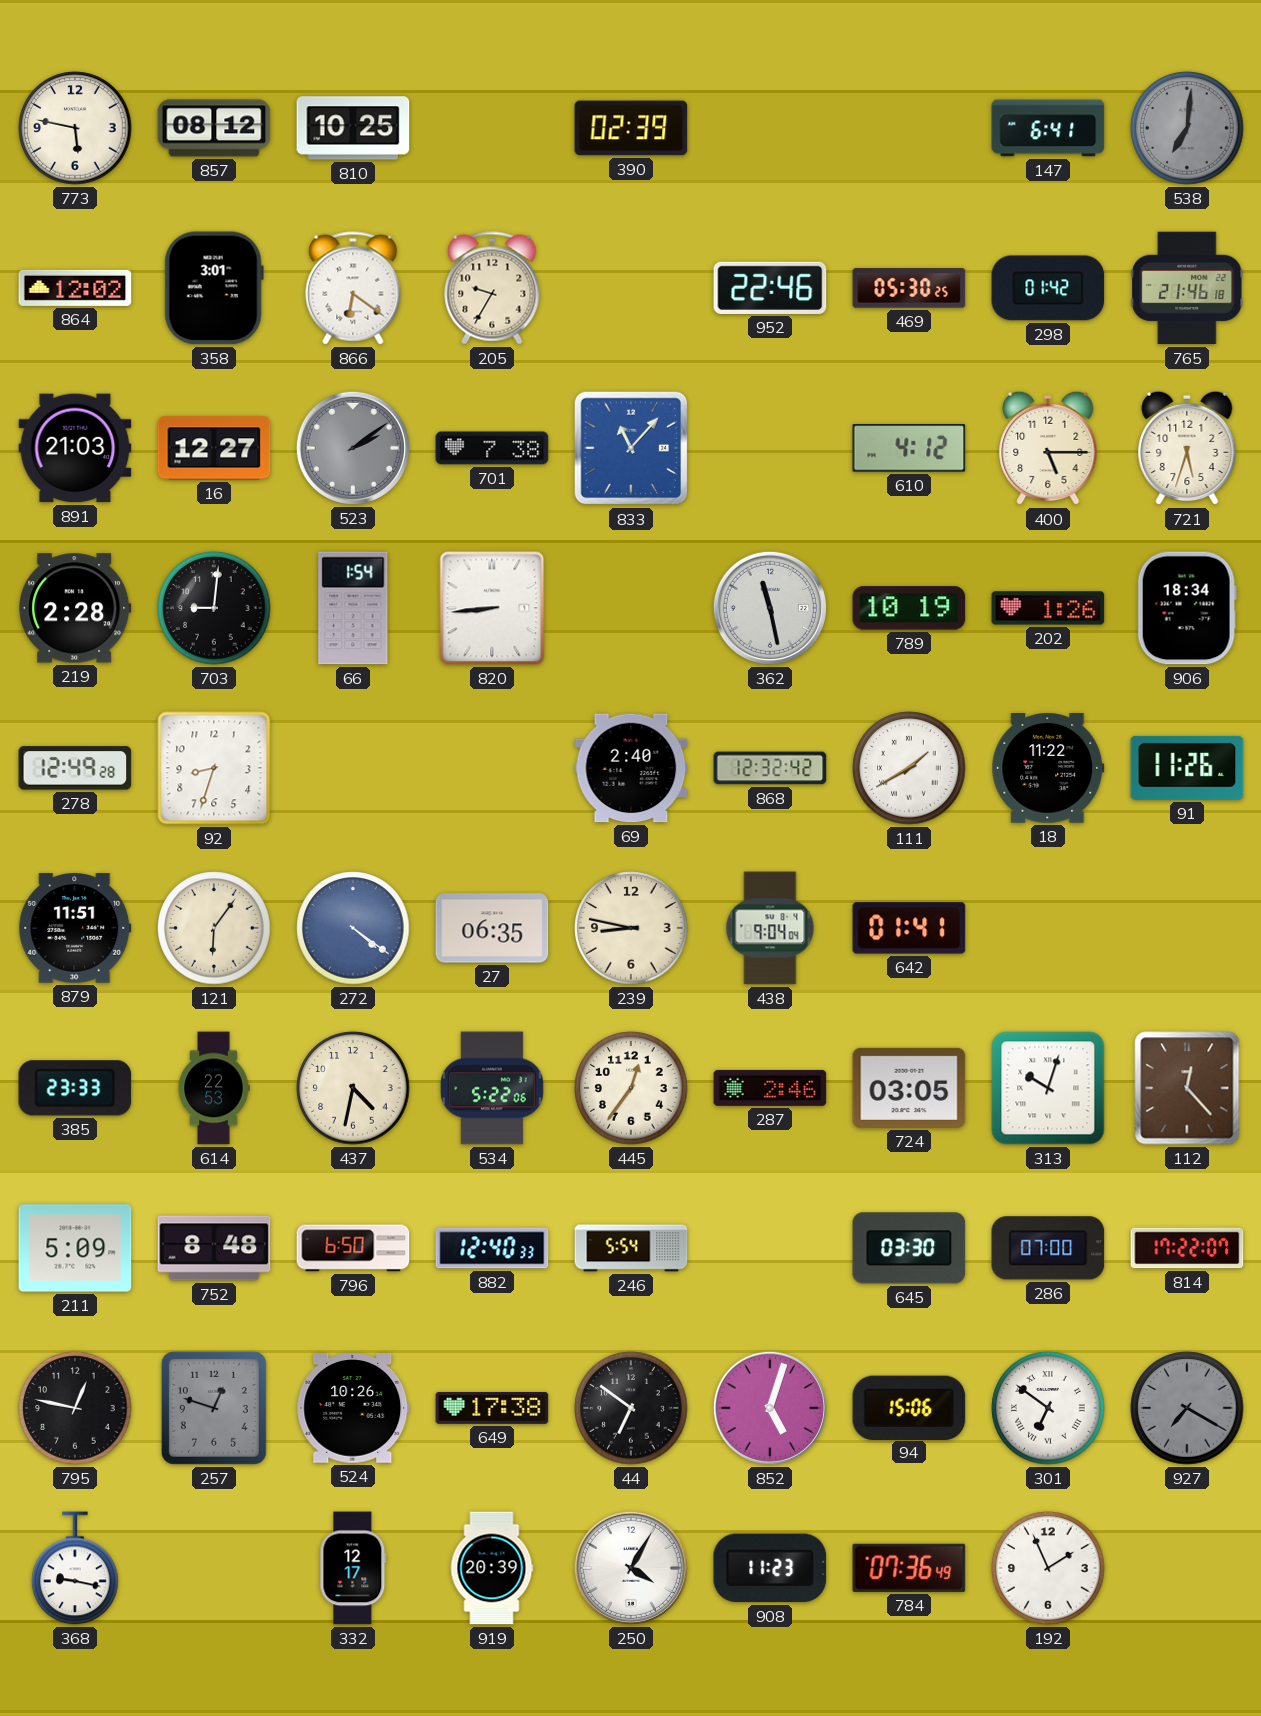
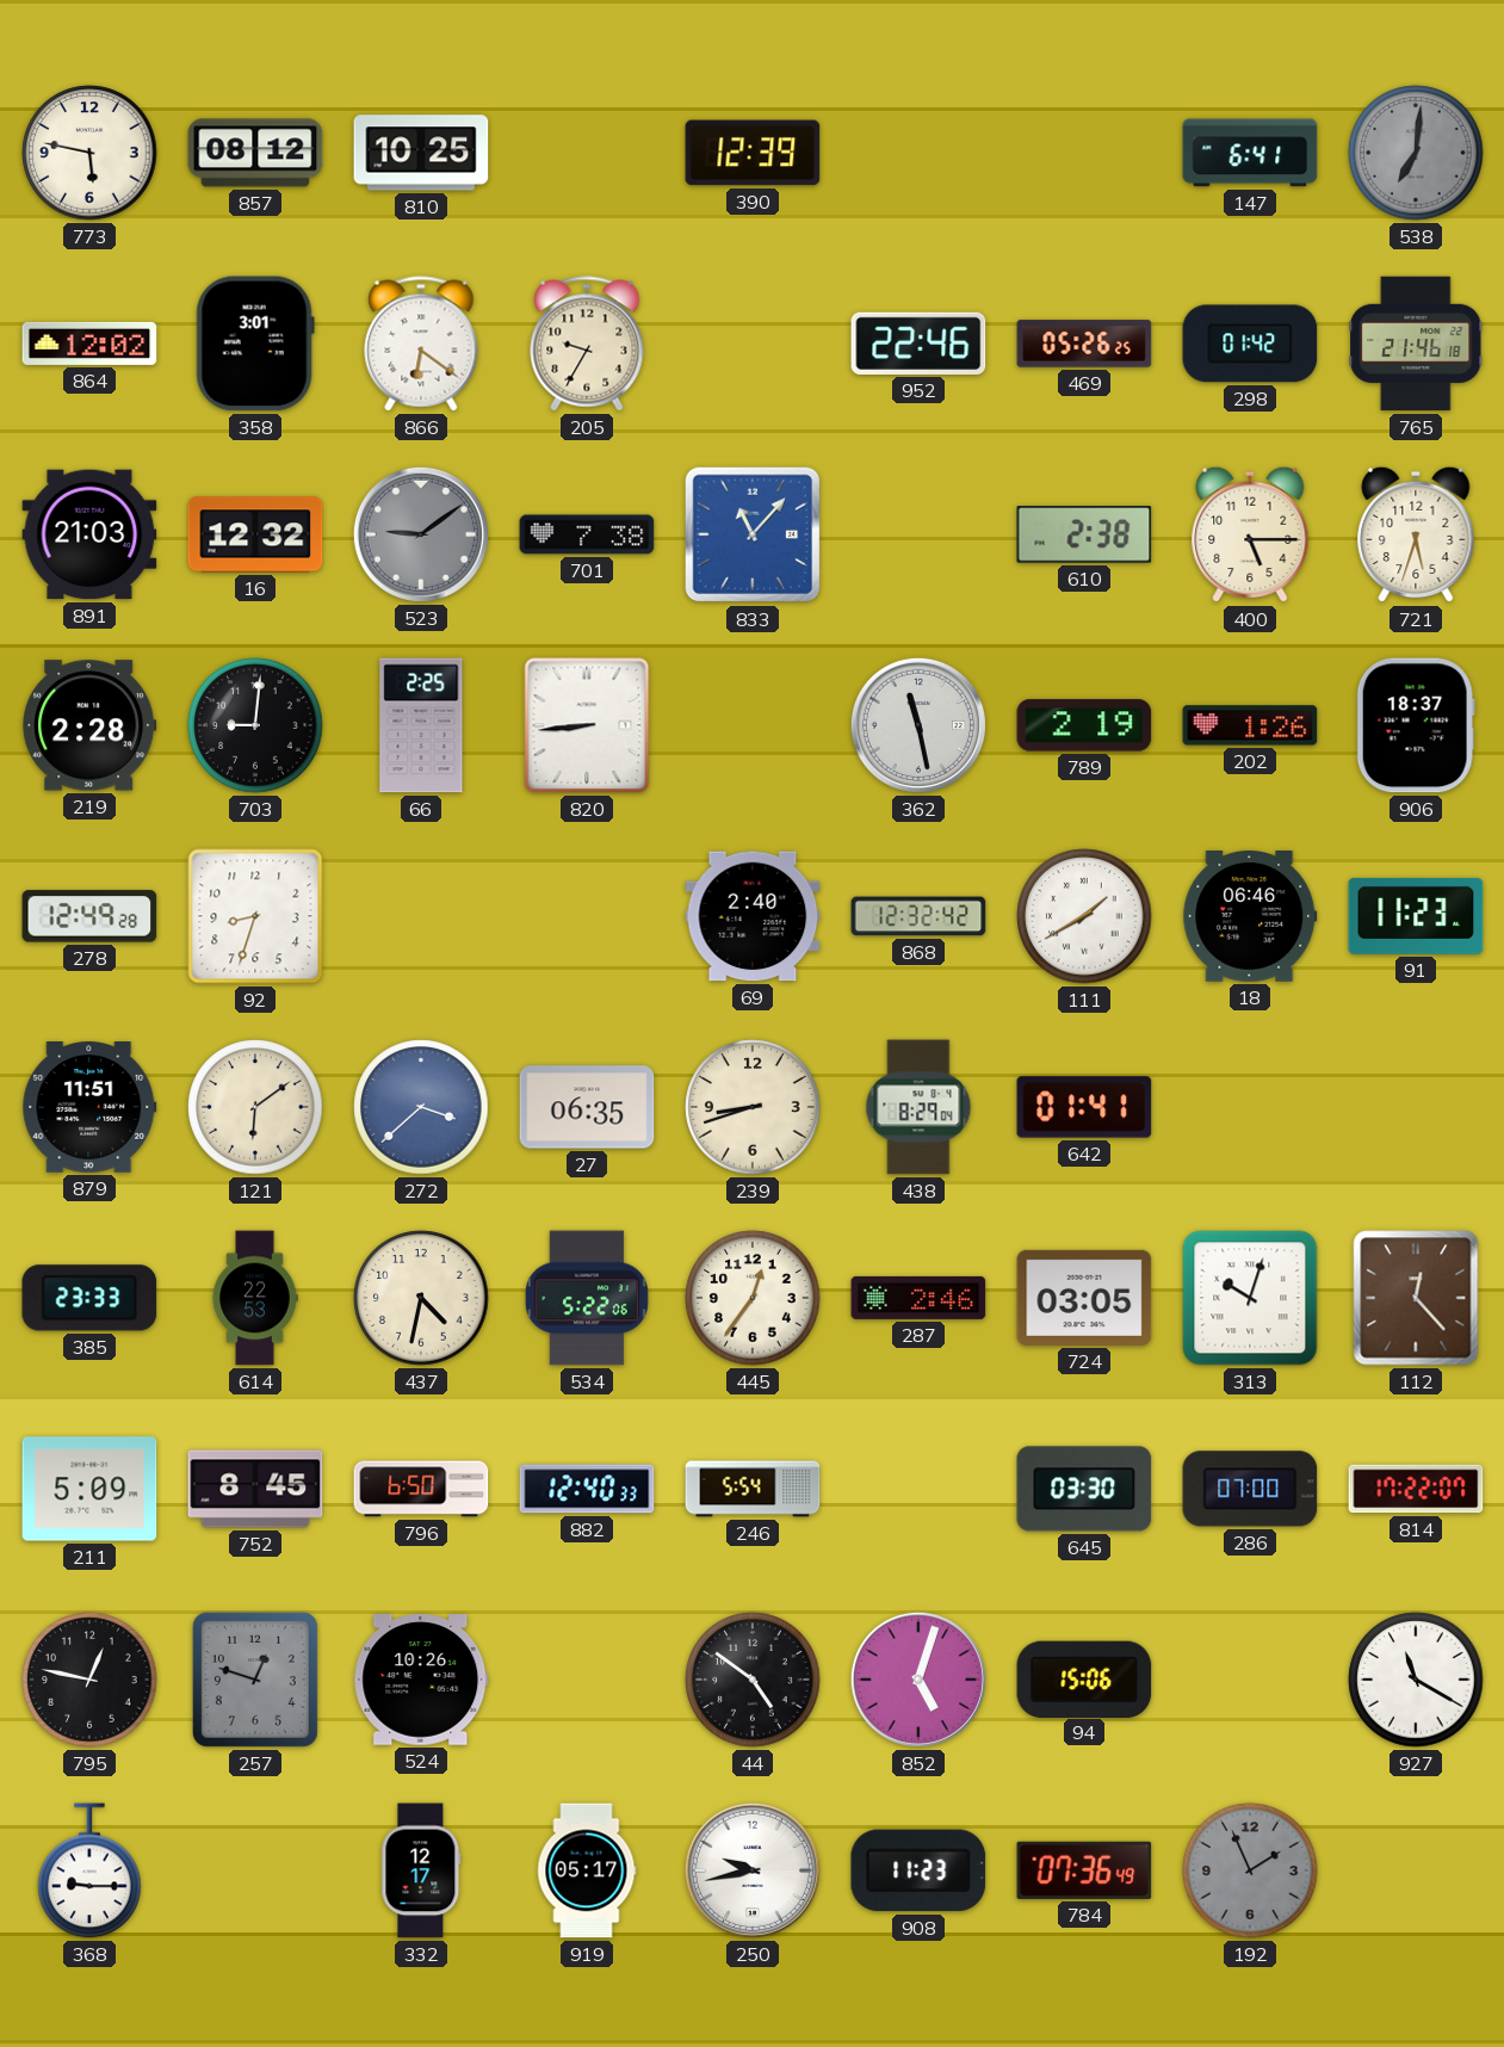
390: 02:39 -> 12:39
469: 05:30 -> 05:26
16: 12:27 -> 12:32
523: 2:09 -> 9:09
610: 4:12 -> 2:38
66: 1:54 -> 2:25
789: 10:19 -> 2:19
906: 18:34 -> 18:37
18: 11:22 -> 06:46
91: 11:26 -> 11:23
121: 6:06 -> 6:09
272: 4:21 -> 3:38
239: 8:47 -> 8:42
438: 9:04 -> 8:29
752: 8:48 -> 8:45
649: 17:38 -> none
44: 6:51 -> 4:51
301: 6:51 -> none
927: 7:20 -> 11:20
927 dial: grey -> white
368: 9:17 -> 9:15
919: 20:39 -> 05:17
250: 4:05 -> 9:43
192 dial: white -> grey
